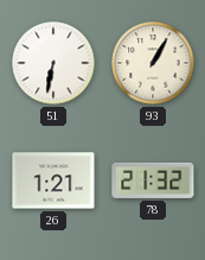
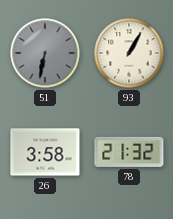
51 dial: white -> grey
26: 1:21 -> 3:58
